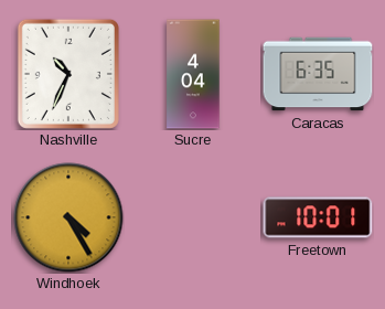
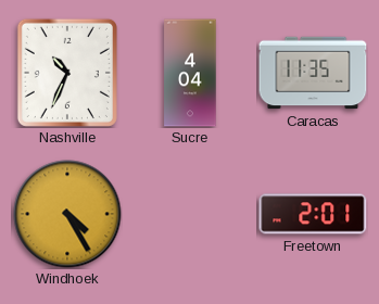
Caracas: 6:35 -> 11:35
Freetown: 10:01 -> 2:01
